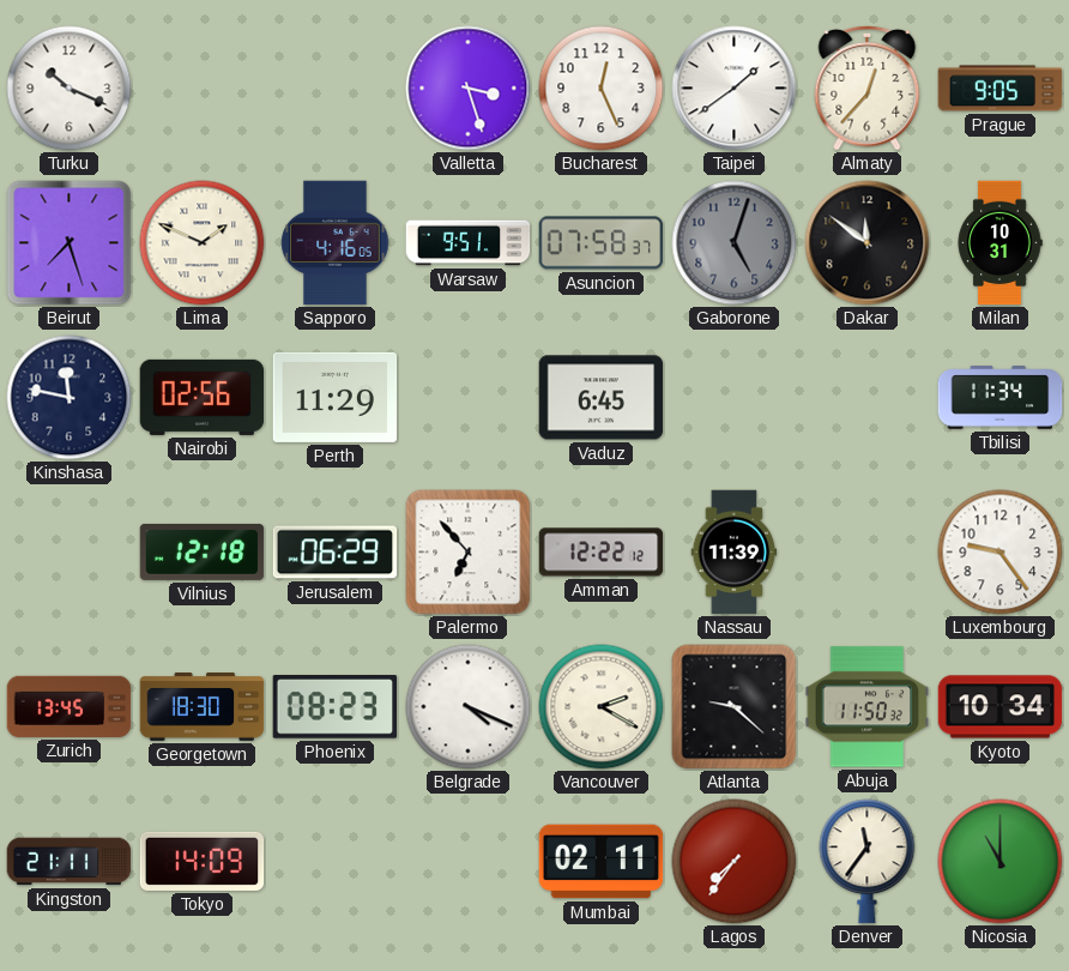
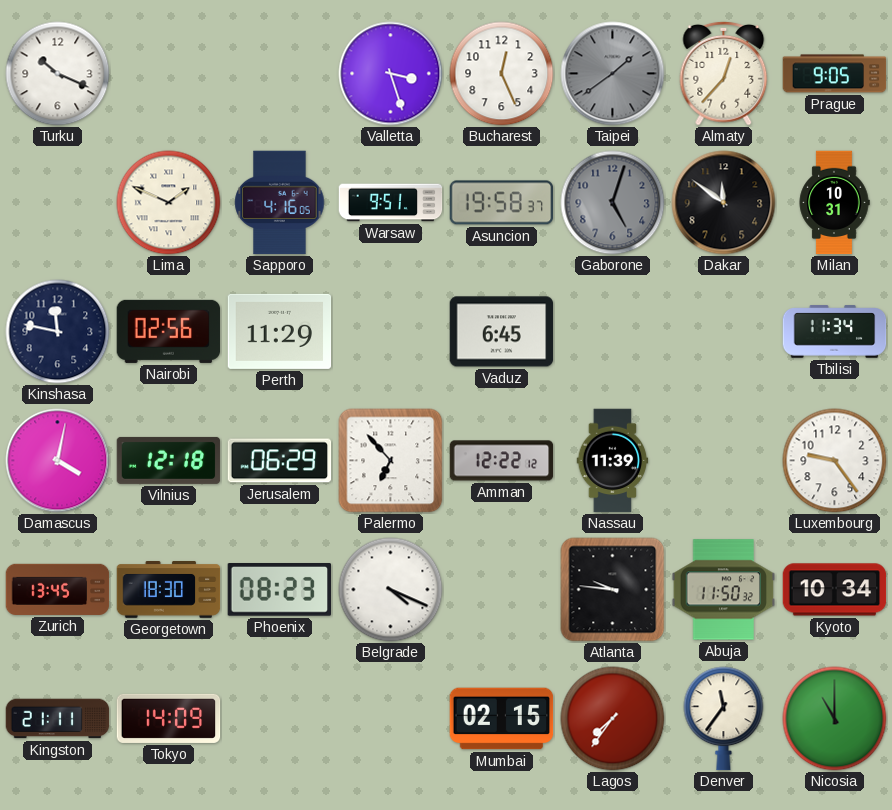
Taipei dial: white -> grey
Beirut: 7:27 -> none
Asuncion: 07:58 -> 19:58
Damascus: none -> 4:02
Vancouver: 2:20 -> none
Atlanta: 9:22 -> 9:46
Mumbai: 02:11 -> 02:15
